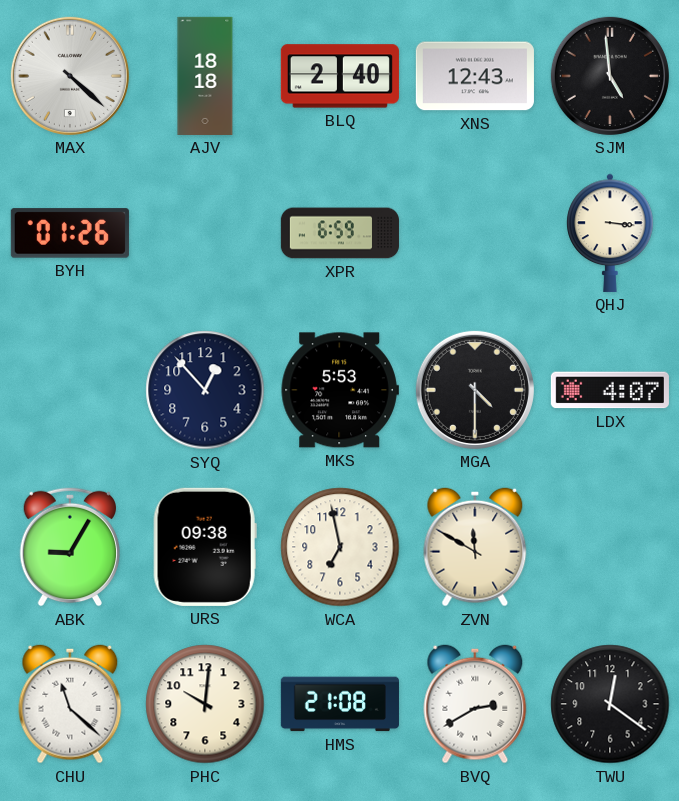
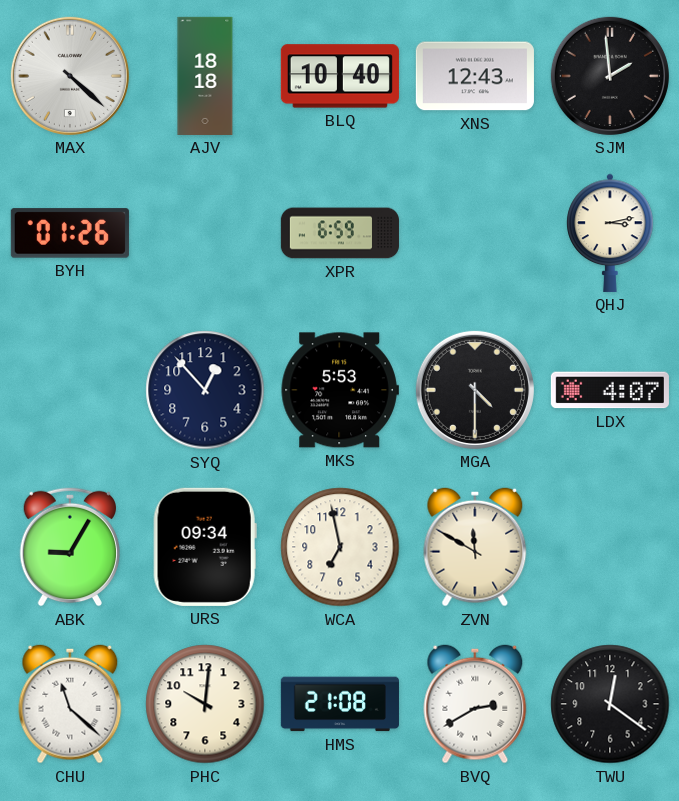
BLQ: 2:40 -> 10:40
SJM: 4:59 -> 1:59
QHJ: 3:16 -> 3:13
URS: 09:38 -> 09:34
